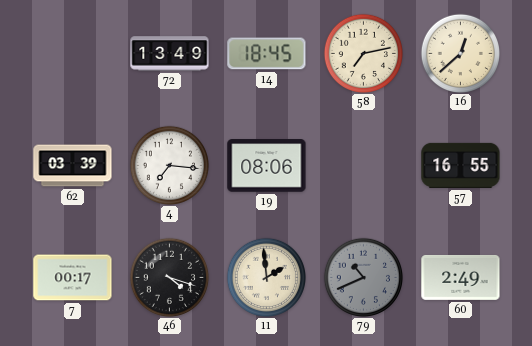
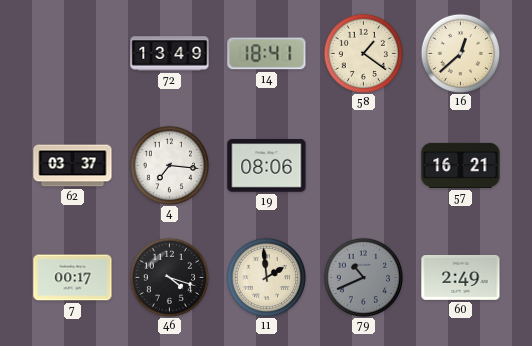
14: 18:45 -> 18:41
58: 7:13 -> 1:21
62: 03:39 -> 03:37
57: 16:55 -> 16:21
